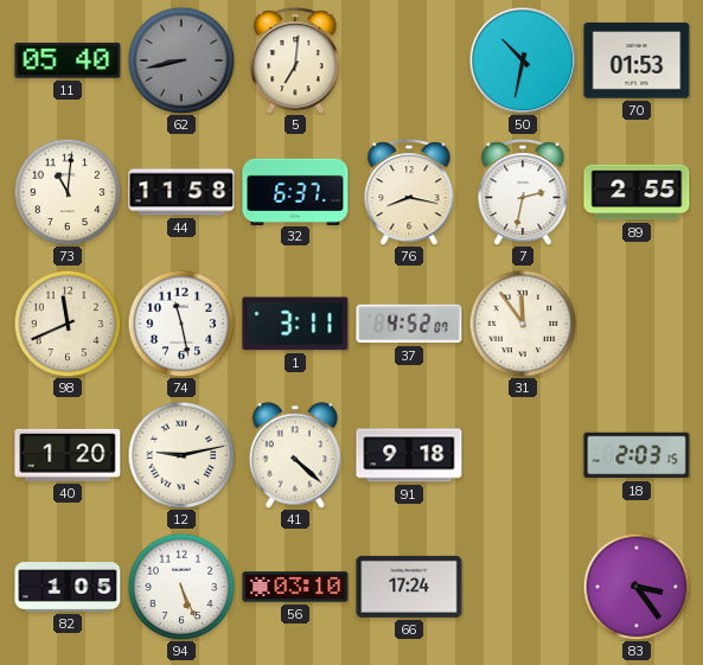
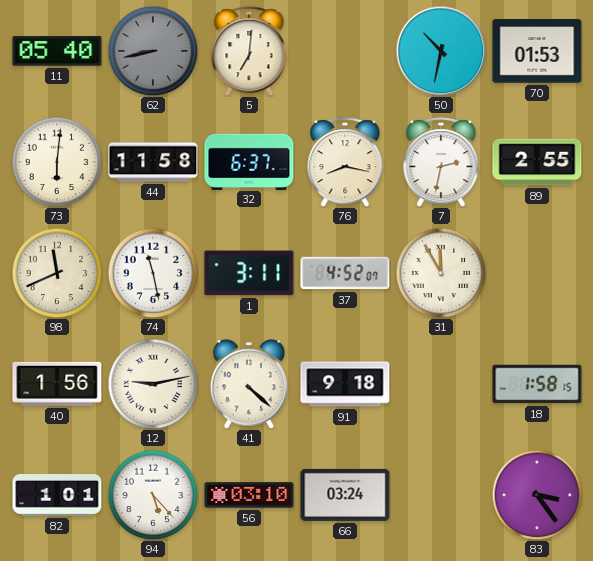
73: 11:01 -> 6:01
31: 11:54 -> 11:55
40: 1:20 -> 1:56
18: 2:03 -> 1:58
82: 1:05 -> 1:01
94: 5:26 -> 5:23
66: 17:24 -> 03:24
